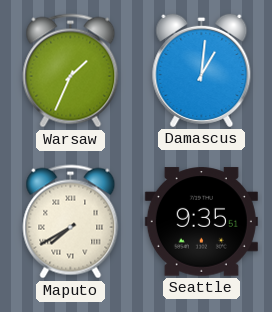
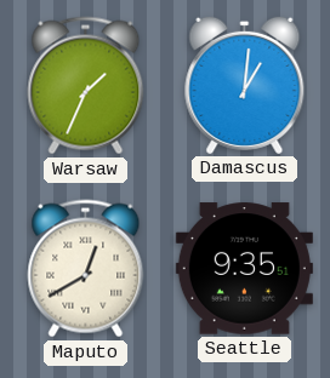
Maputo: 7:40 -> 12:40
